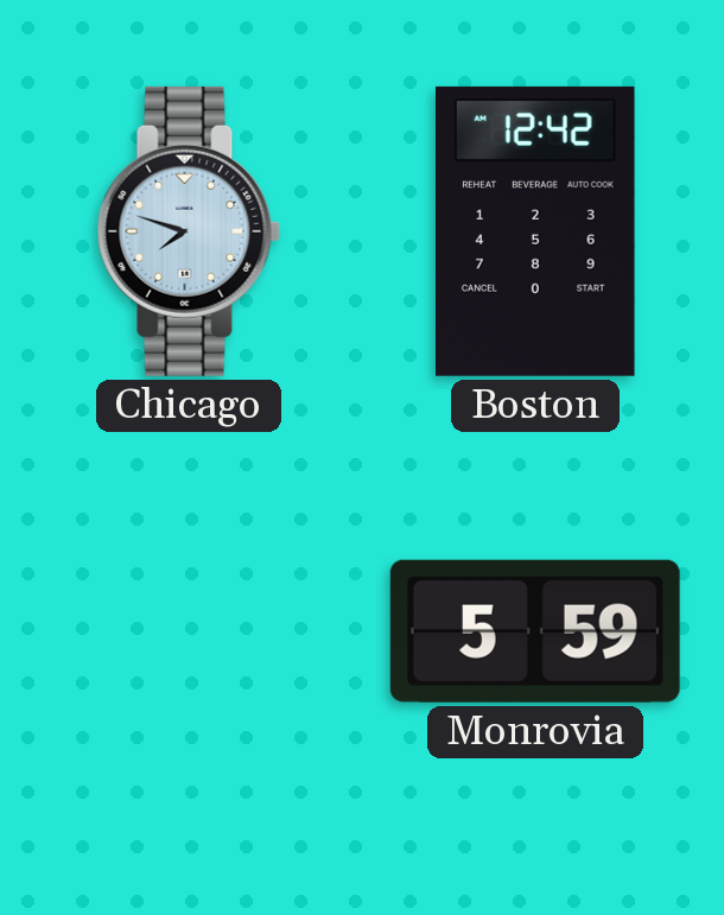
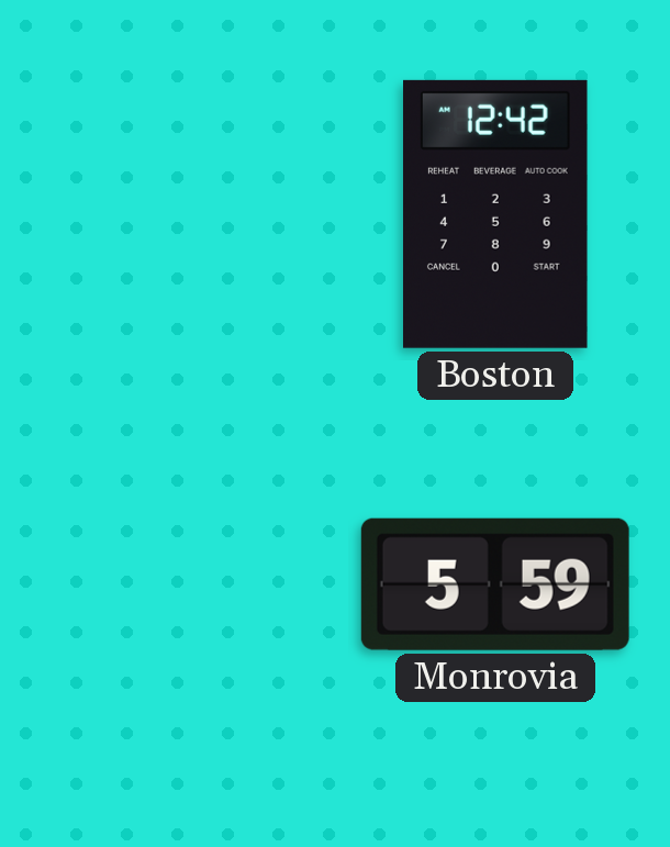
Chicago: 7:48 -> none
